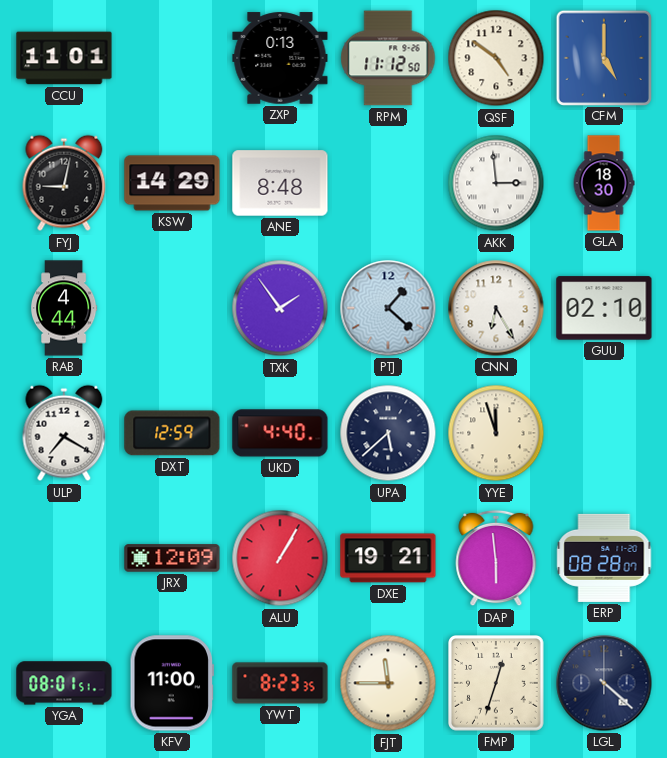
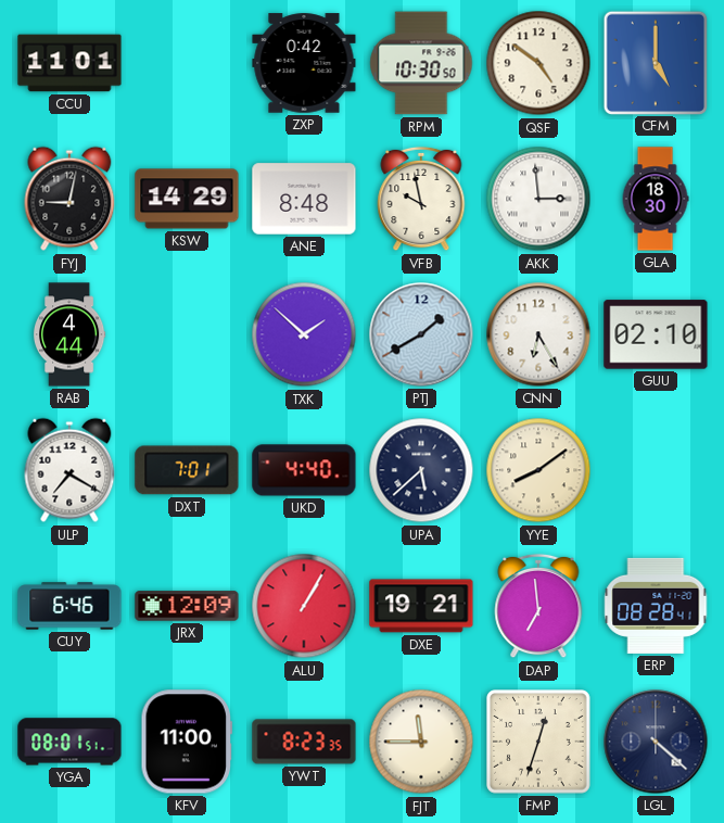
ZXP: 0:13 -> 0:42
RPM: 11:12 -> 10:30
VFB: none -> 9:58
TXK: 1:54 -> 1:52
PTJ: 1:22 -> 1:40
DXT: 12:59 -> 7:01
YYE: 11:57 -> 8:09
CUY: none -> 6:46
DAP: 5:59 -> 6:59
ERP: 08:28:07 -> 08:28:41
